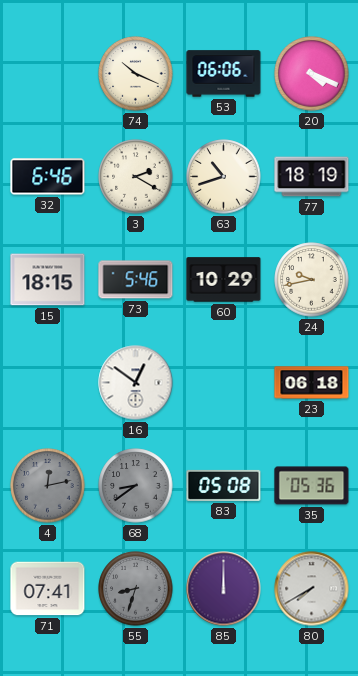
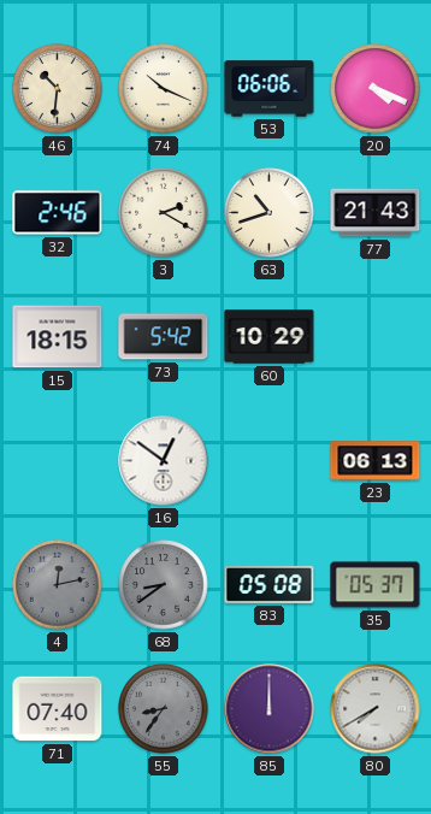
46: none -> 10:31
32: 6:46 -> 2:46
77: 18:19 -> 21:43
73: 5:46 -> 5:42
24: 9:43 -> none
23: 06:18 -> 06:13
35: 05:36 -> 05:37
71: 07:41 -> 07:40
55: 8:33 -> 8:36
